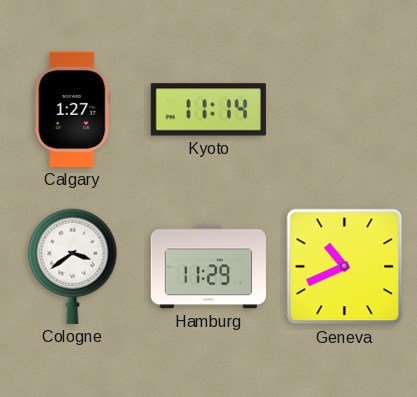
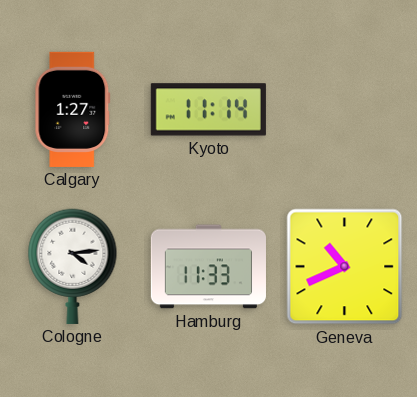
Cologne: 3:39 -> 4:14
Hamburg: 11:29 -> 11:33
